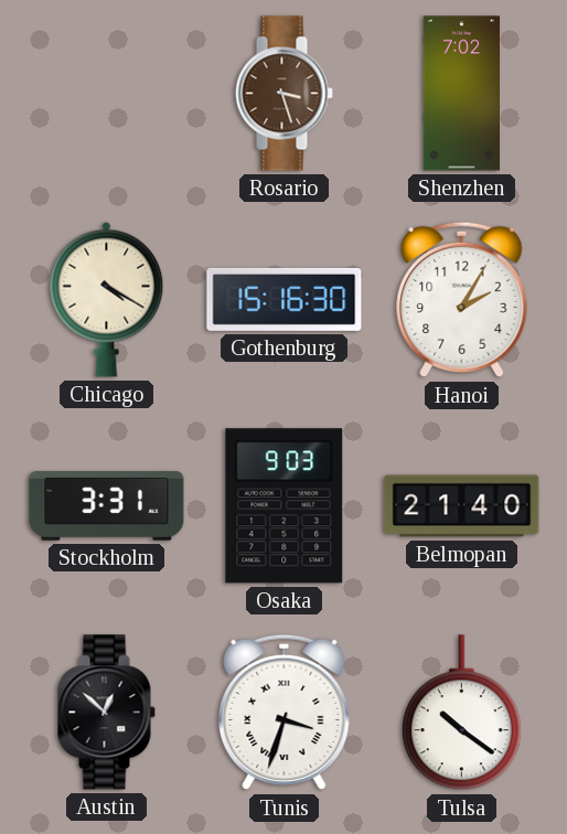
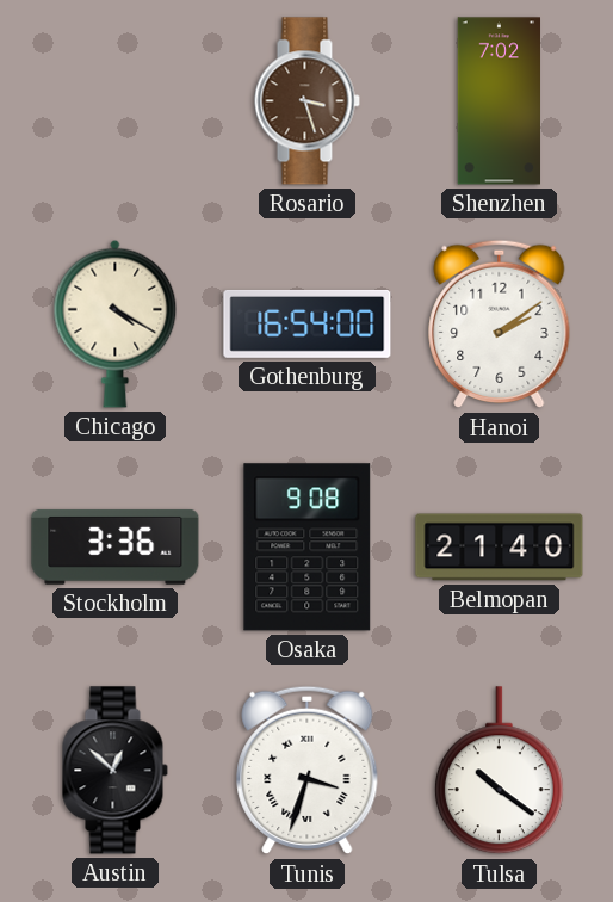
Gothenburg: 15:16 -> 16:54
Hanoi: 2:05 -> 2:09
Stockholm: 3:31 -> 3:36
Osaka: 9:03 -> 9:08
